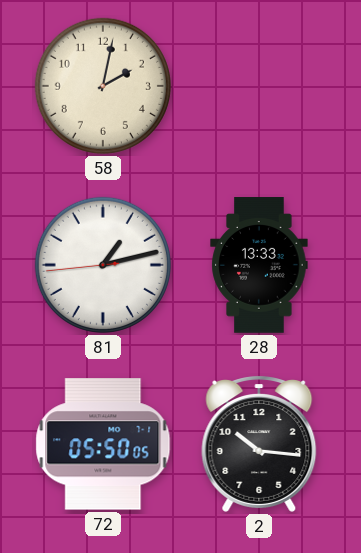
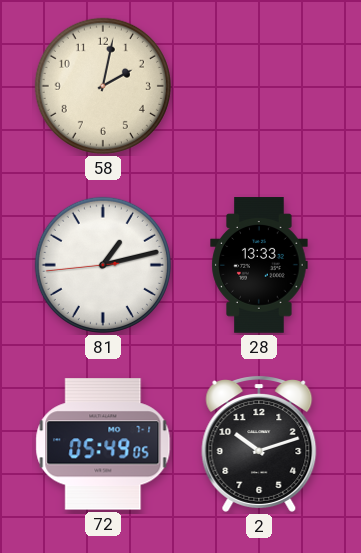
72: 05:50 -> 05:49
2: 10:16 -> 10:12
